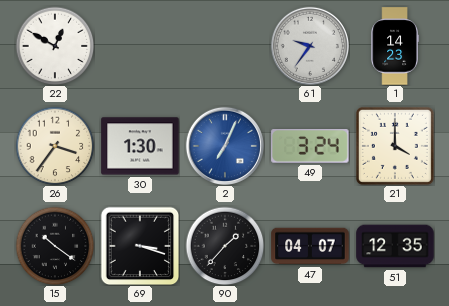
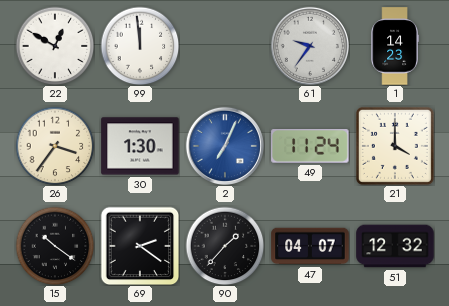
99: none -> 11:59
49: 3:24 -> 11:24
69: 3:18 -> 2:21
51: 12:35 -> 12:32
